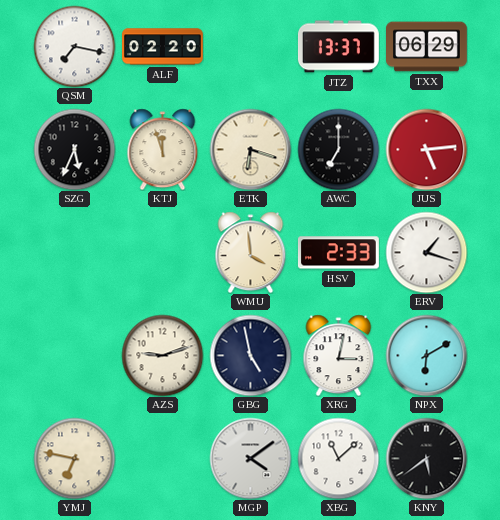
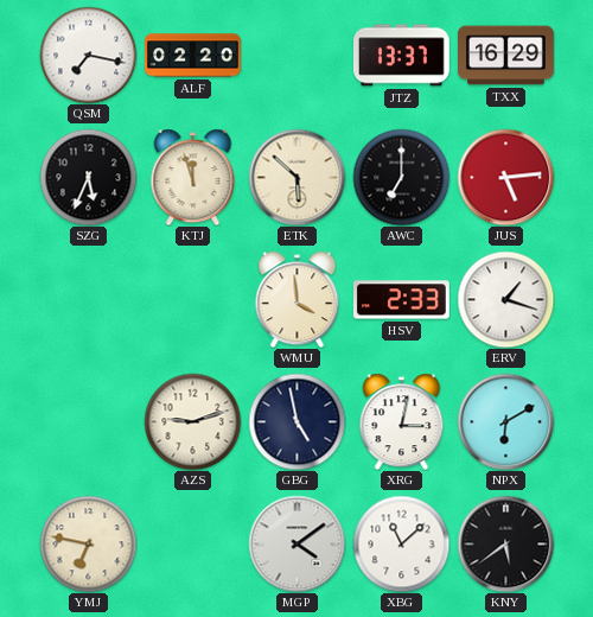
TXX: 06:29 -> 16:29
ETK: 6:18 -> 5:52
